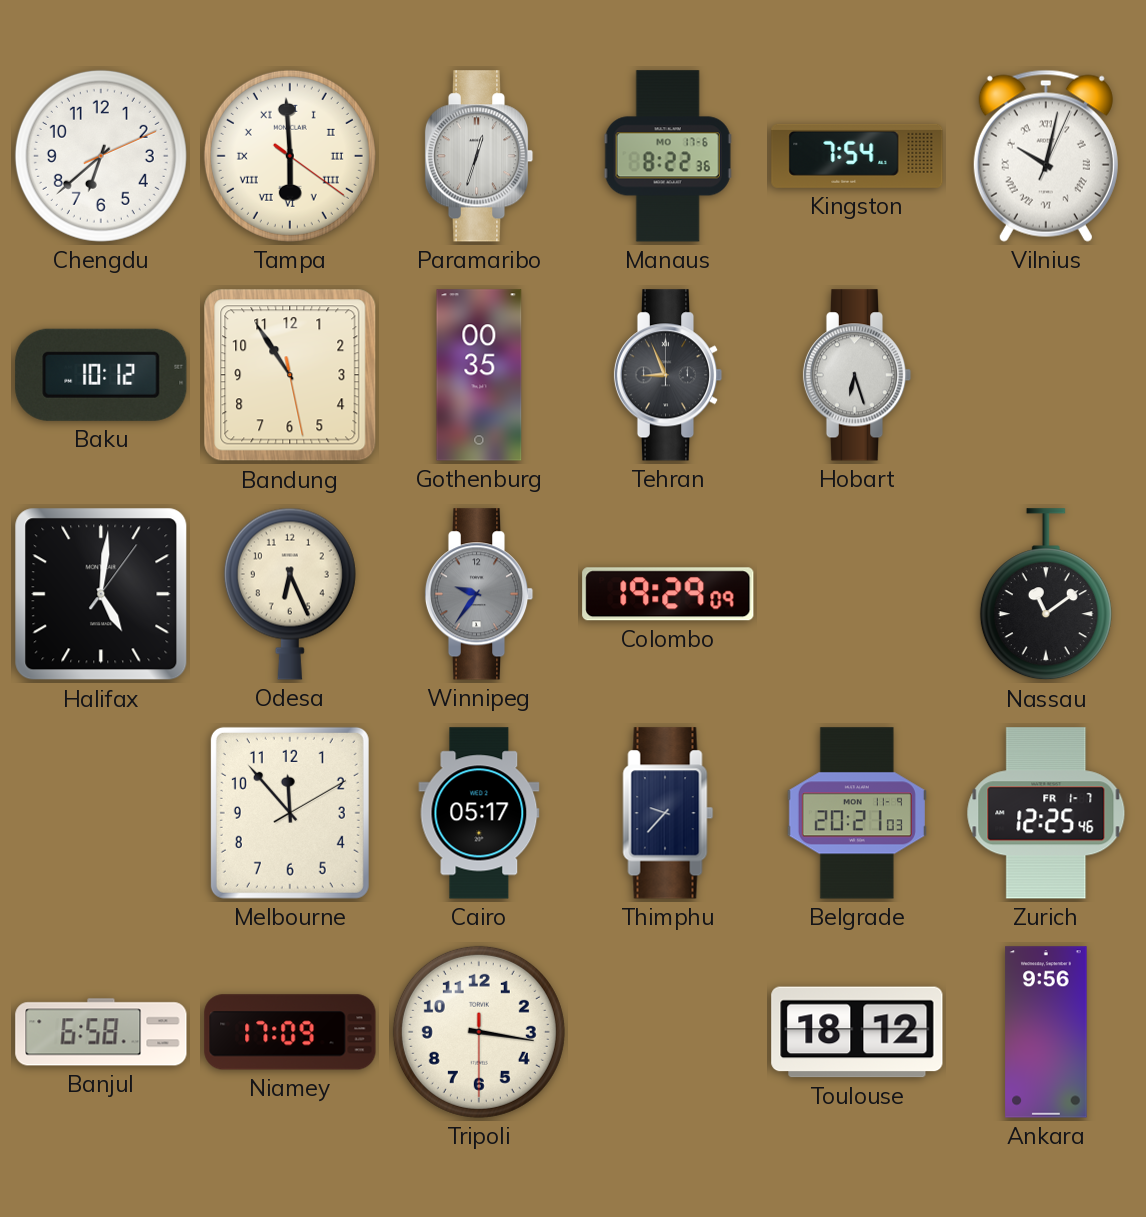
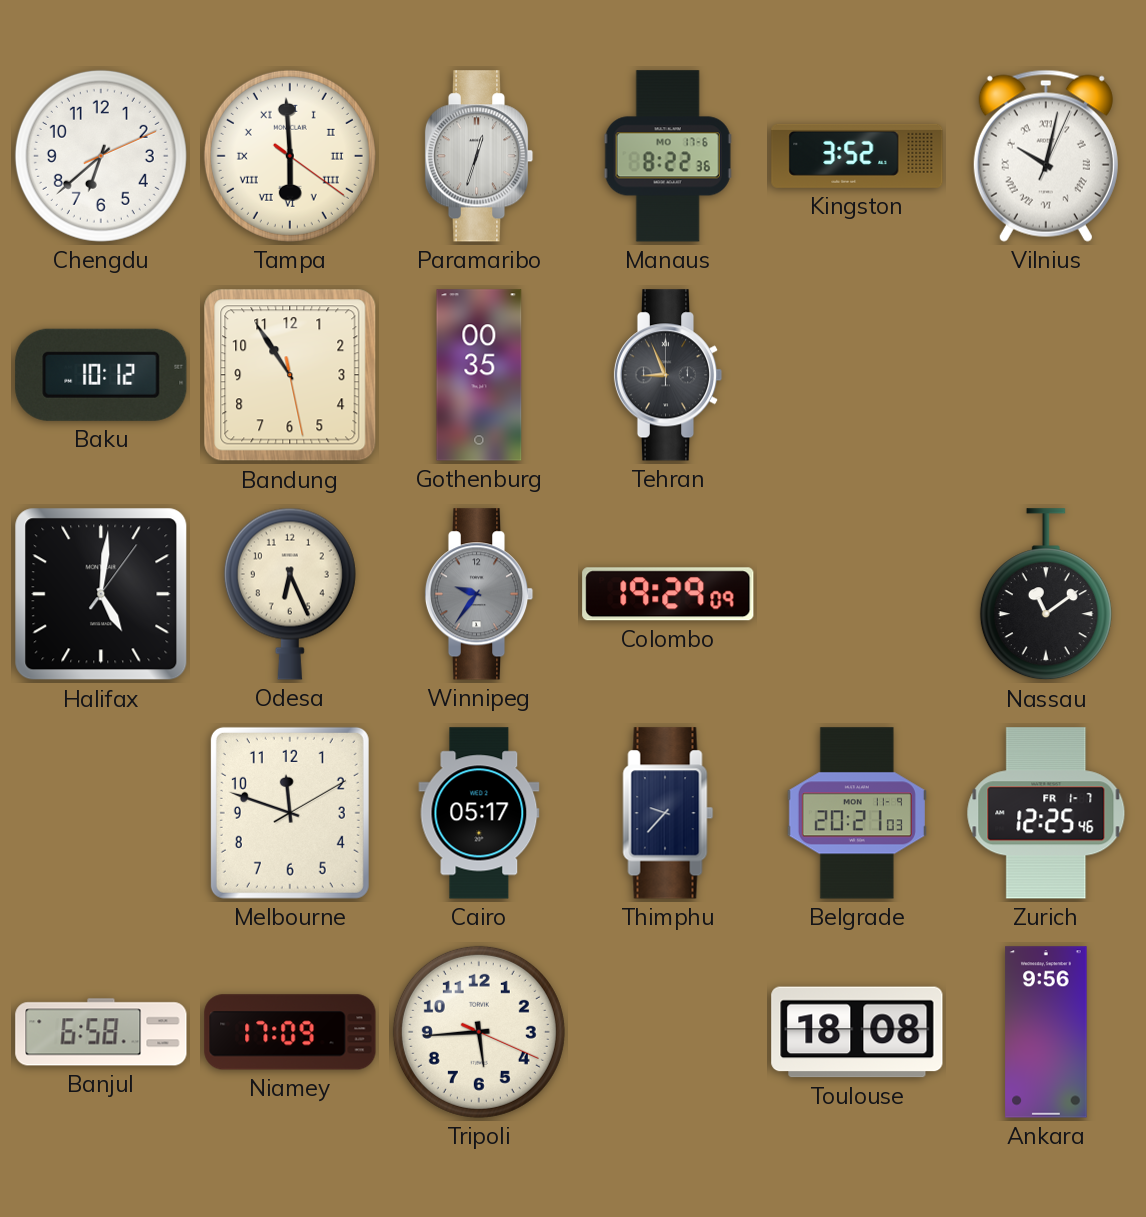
Kingston: 7:54 -> 3:52
Hobart: 6:27 -> none
Melbourne: 11:53 -> 11:48
Tripoli: 3:16 -> 5:44
Toulouse: 18:12 -> 18:08
